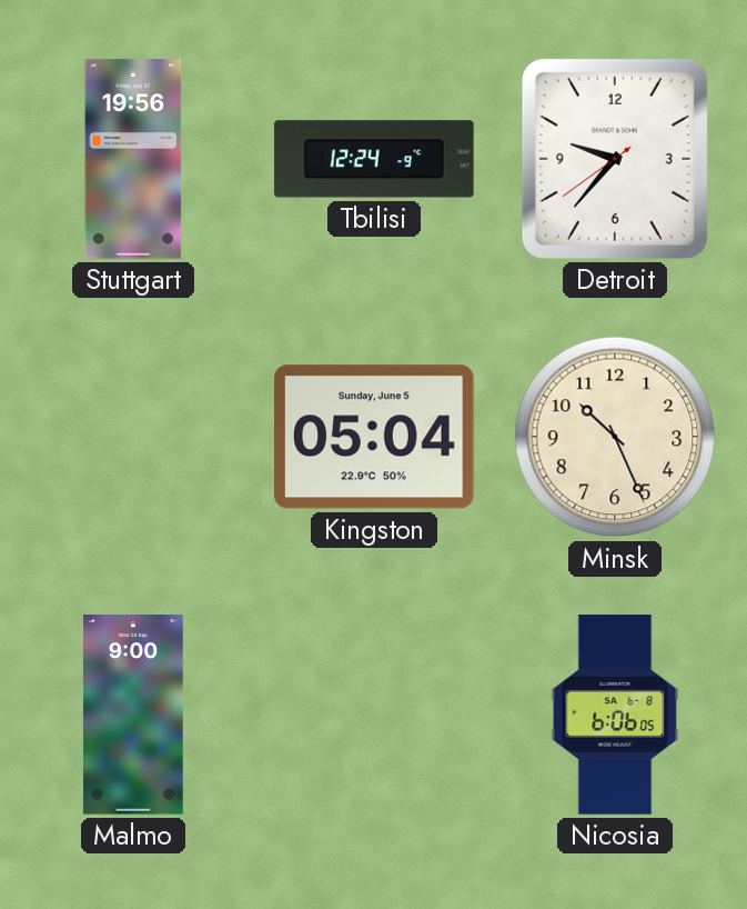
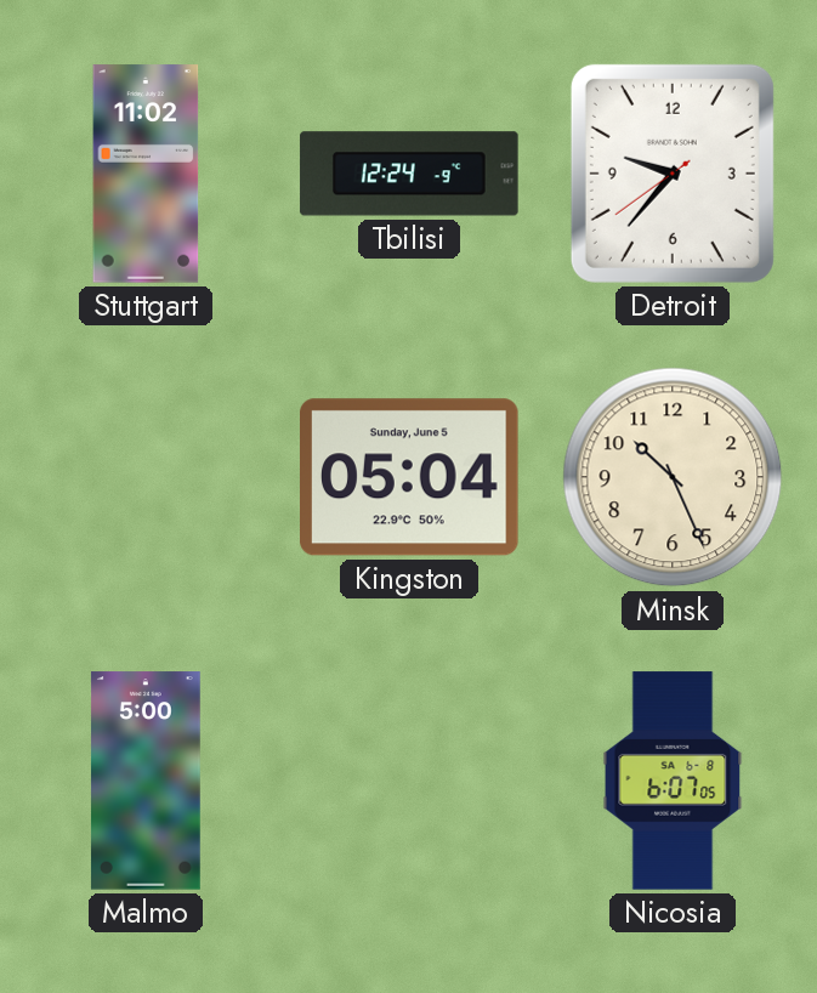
Stuttgart: 19:56 -> 11:02
Malmo: 9:00 -> 5:00
Nicosia: 6:06 -> 6:07
